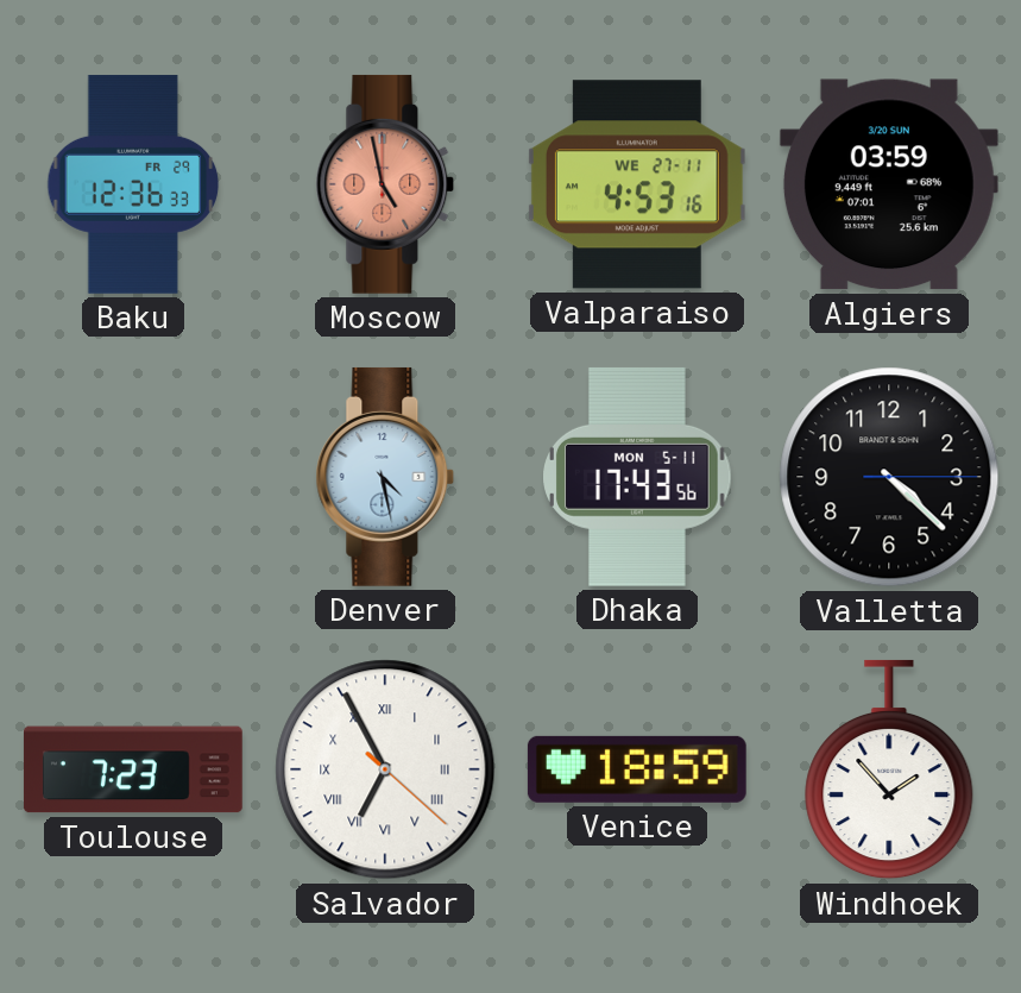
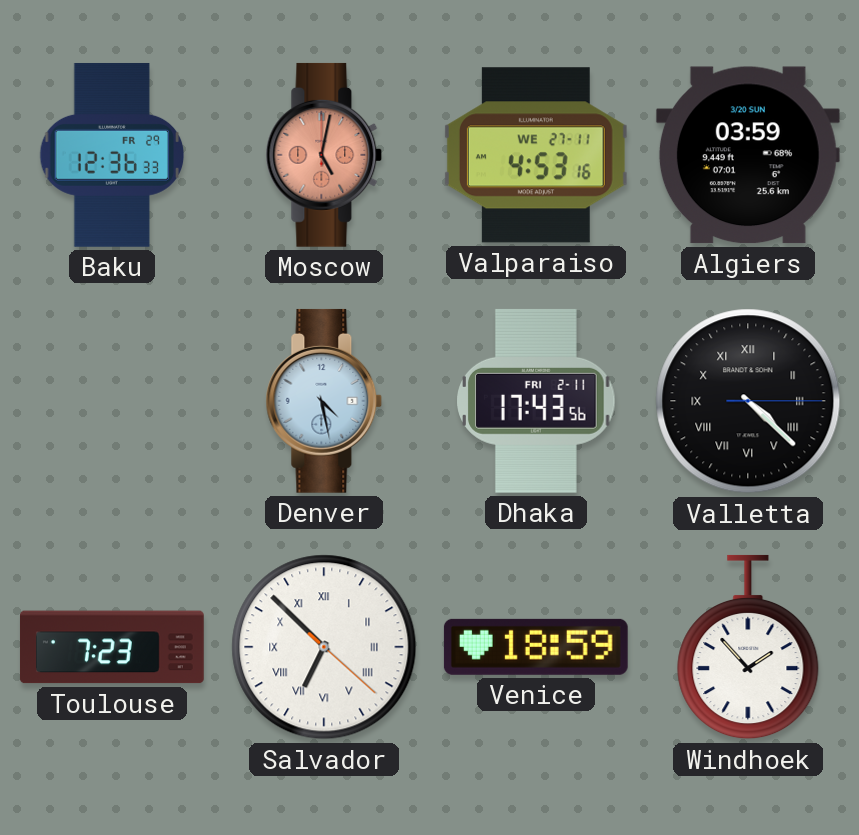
Moscow: 4:58 -> 5:02
Dhaka date: MON 5-11 -> FRI 2-11
Valletta numerals: Arabic -> Roman
Salvador: 6:55 -> 6:52
